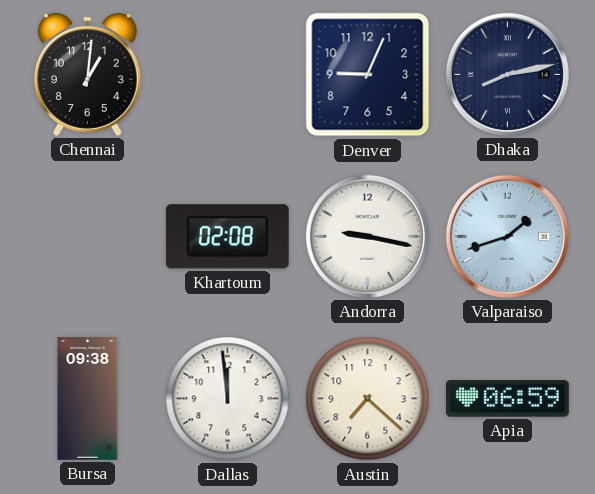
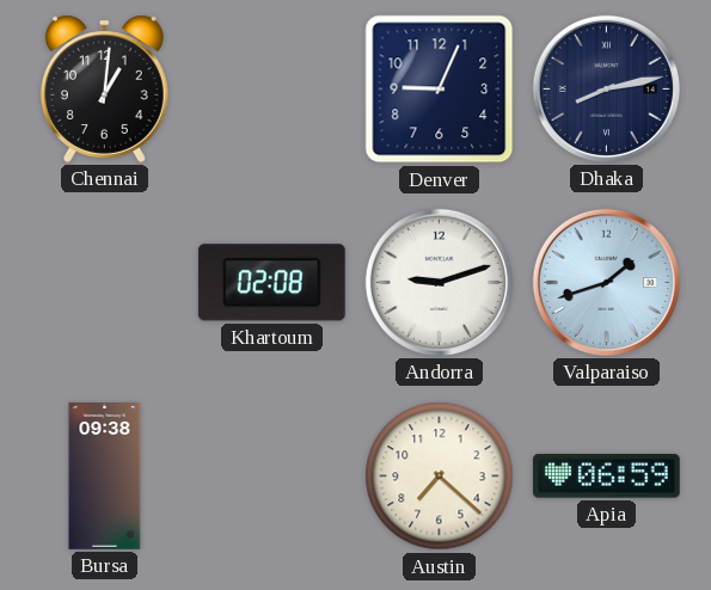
Andorra: 9:17 -> 9:12
Dallas: 11:59 -> none
